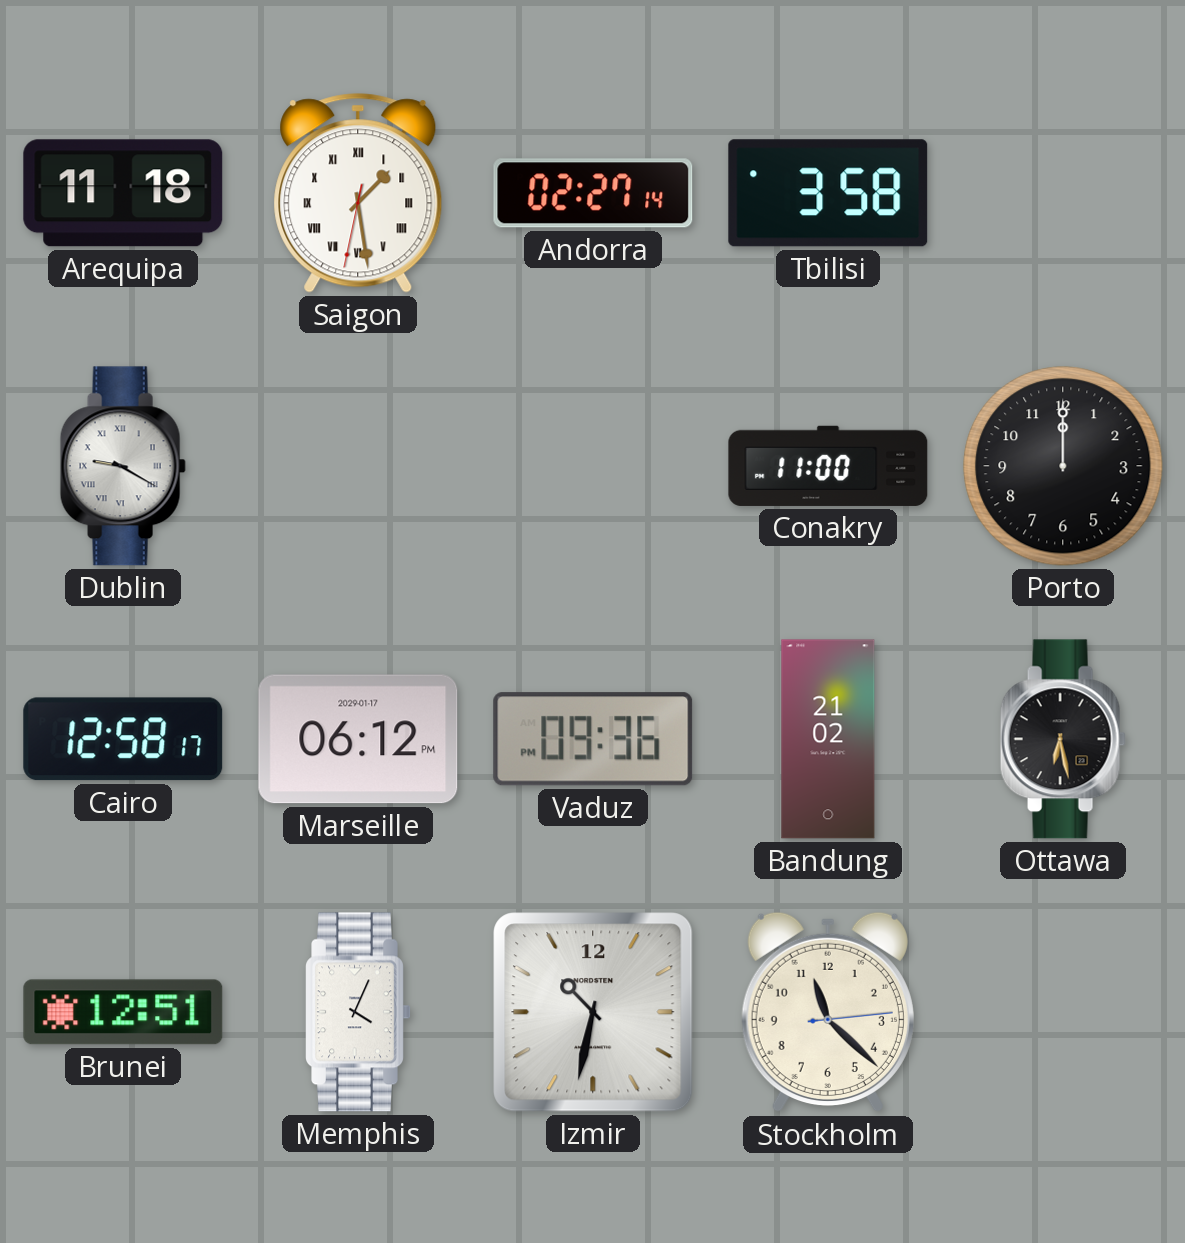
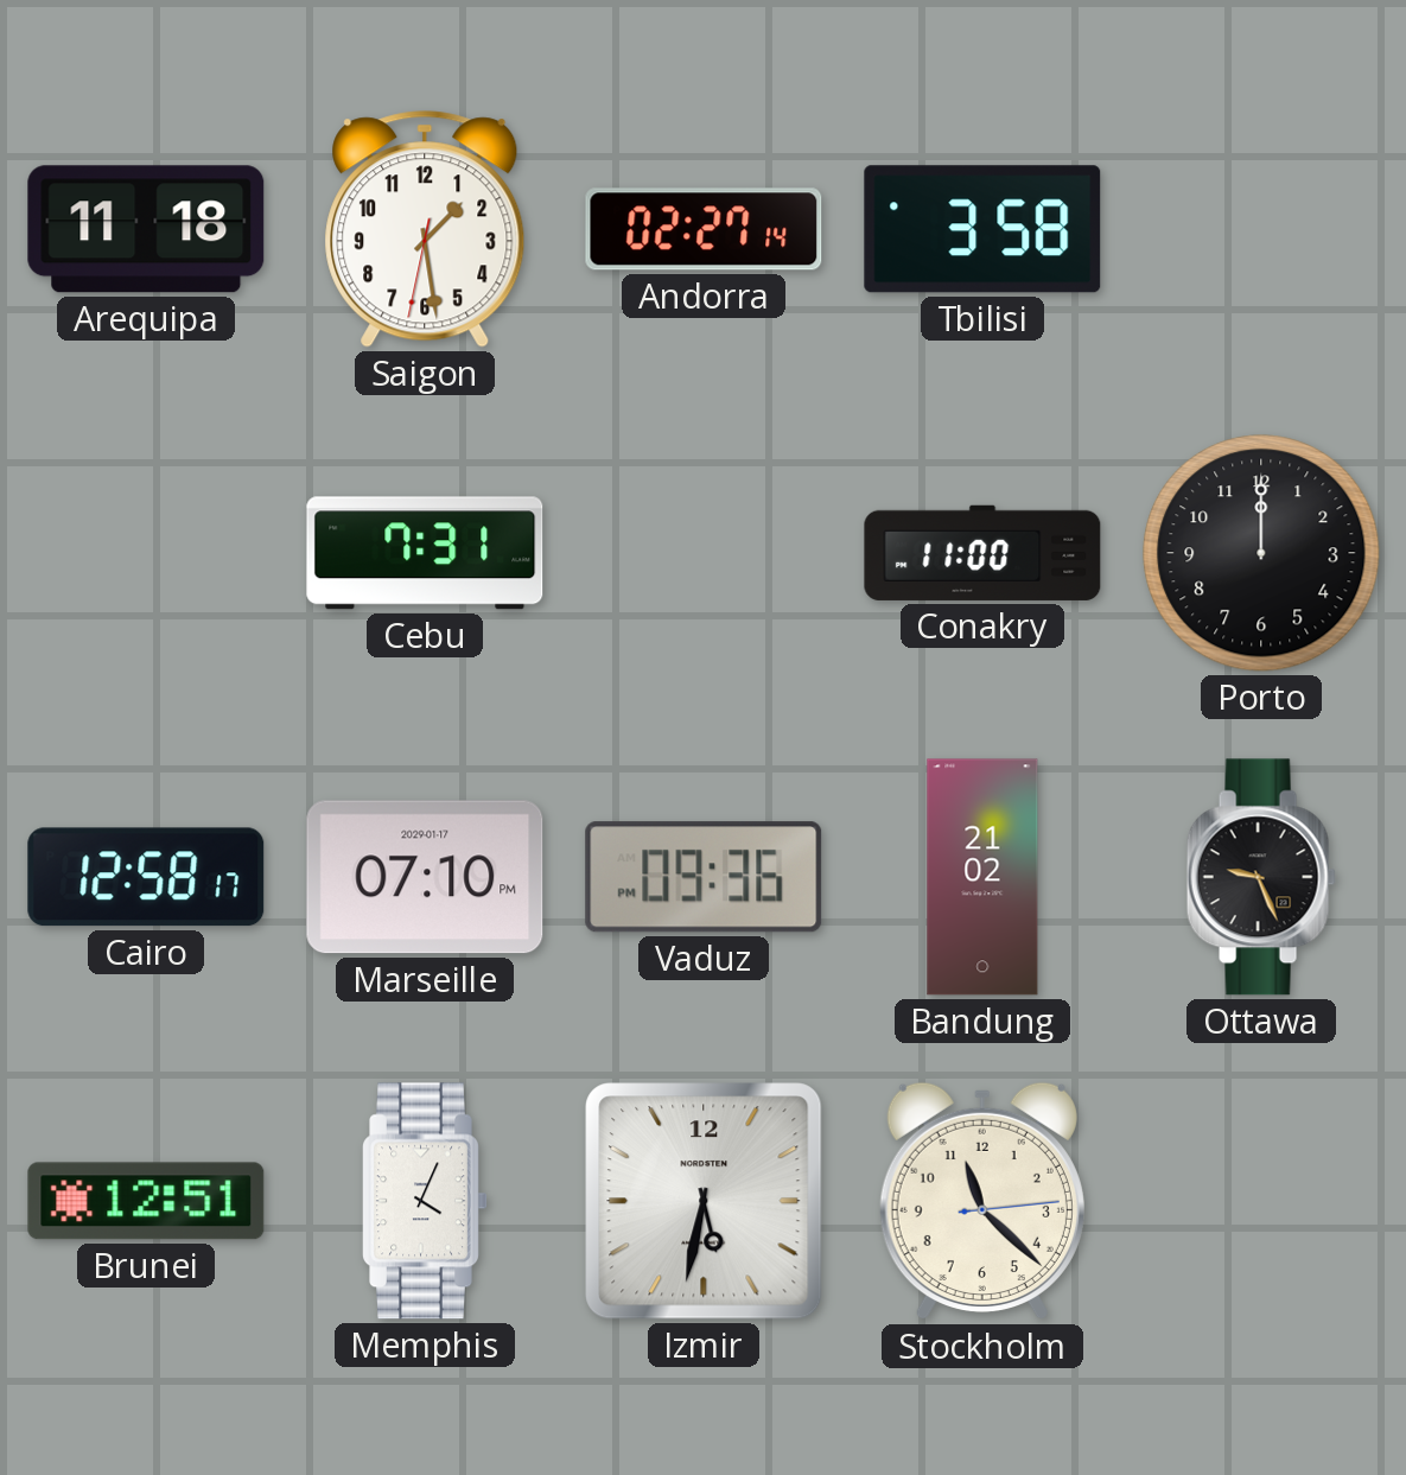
Saigon numerals: Roman -> Arabic
Dublin: 9:20 -> none
Cebu: none -> 7:31
Marseille: 06:12 -> 07:10
Ottawa: 6:28 -> 9:26
Izmir: 10:32 -> 5:32
